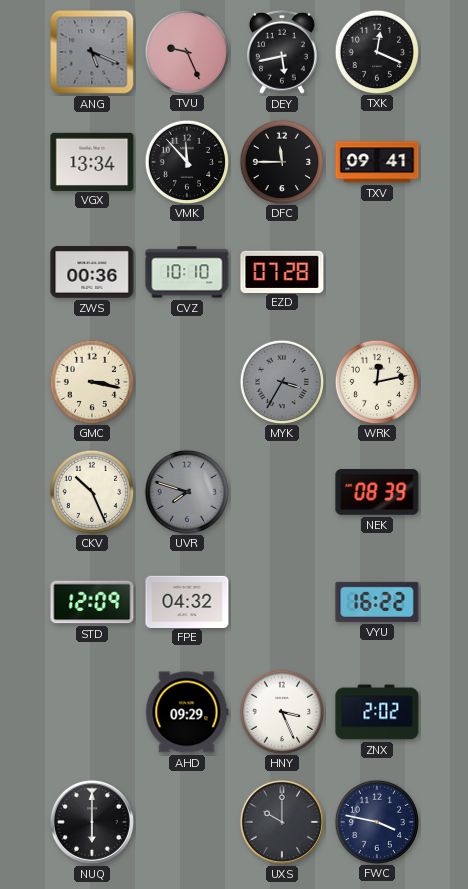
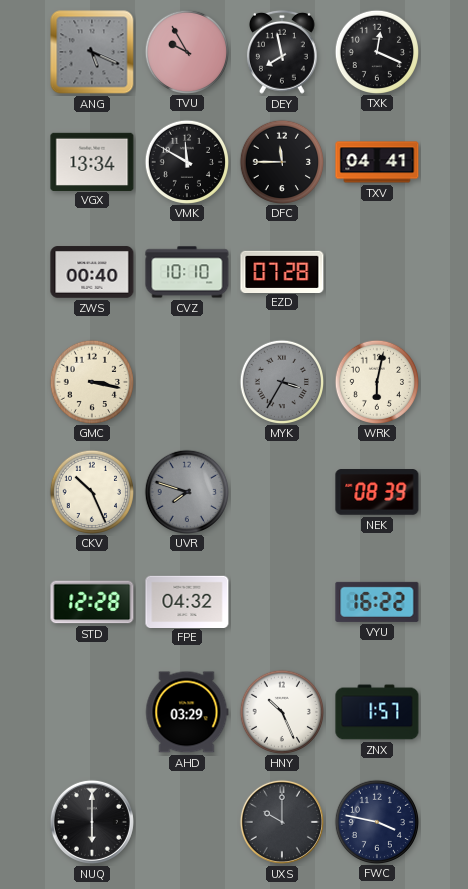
TVU: 9:26 -> 9:55
DEY: 5:43 -> 7:58
VMK: 11:53 -> 11:50
TXV: 09:41 -> 04:41
ZWS: 00:36 -> 00:40
WRK: 12:13 -> 6:02
STD: 12:09 -> 12:28
AHD: 09:29 -> 03:29
HNY: 3:26 -> 10:26
ZNX: 2:02 -> 1:57
